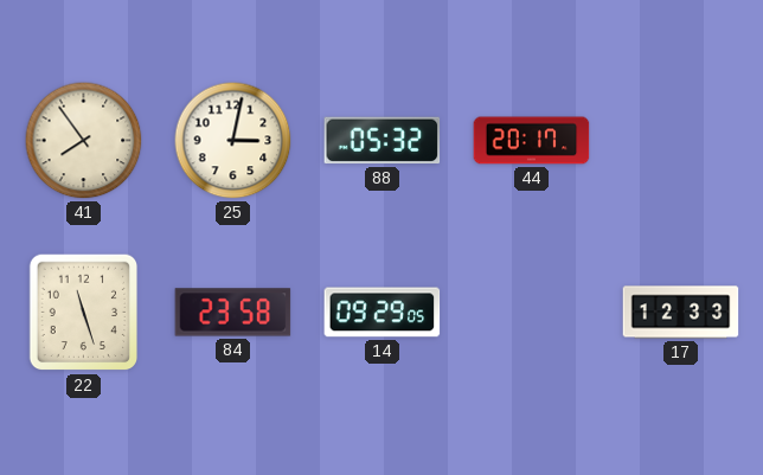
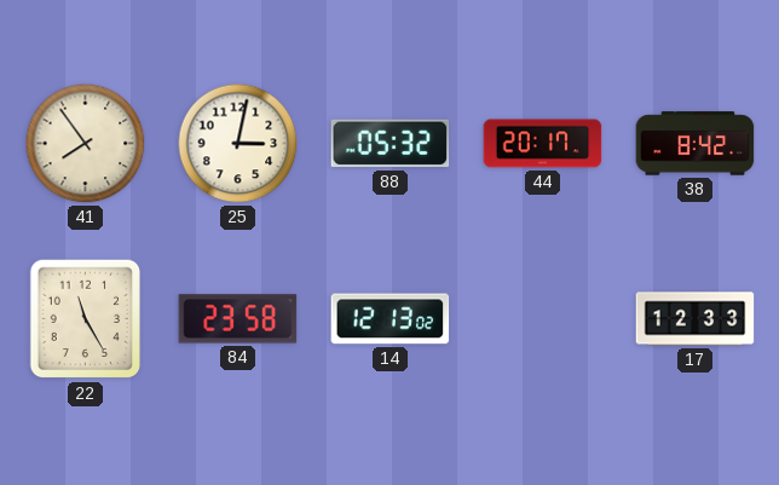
38: none -> 8:42
22: 11:27 -> 11:25
14: 09:29 -> 12:13
